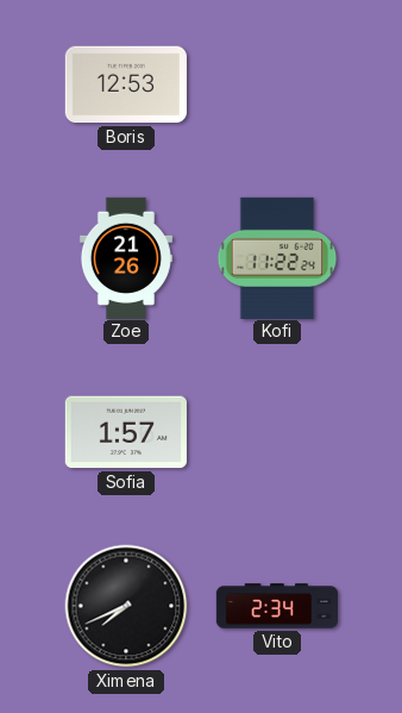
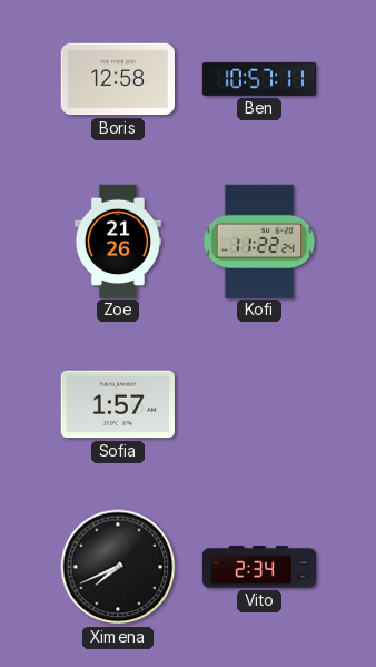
Boris: 12:53 -> 12:58
Ben: none -> 10:57
